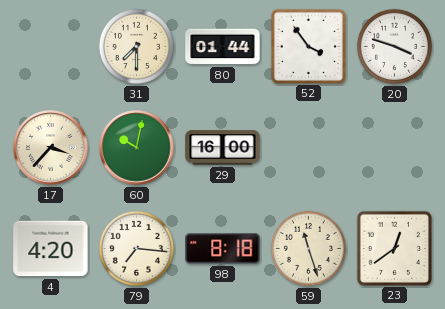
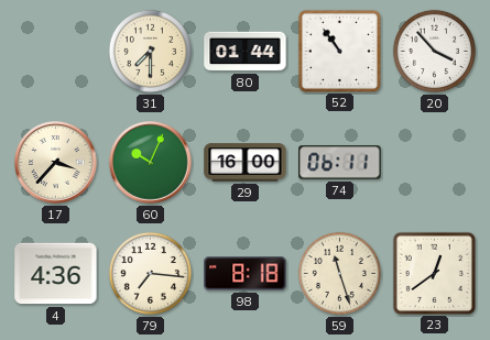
52: 3:54 -> 10:54
20: 3:48 -> 3:53
60: 10:02 -> 10:04
74: none -> 06:11
4: 4:20 -> 4:36
